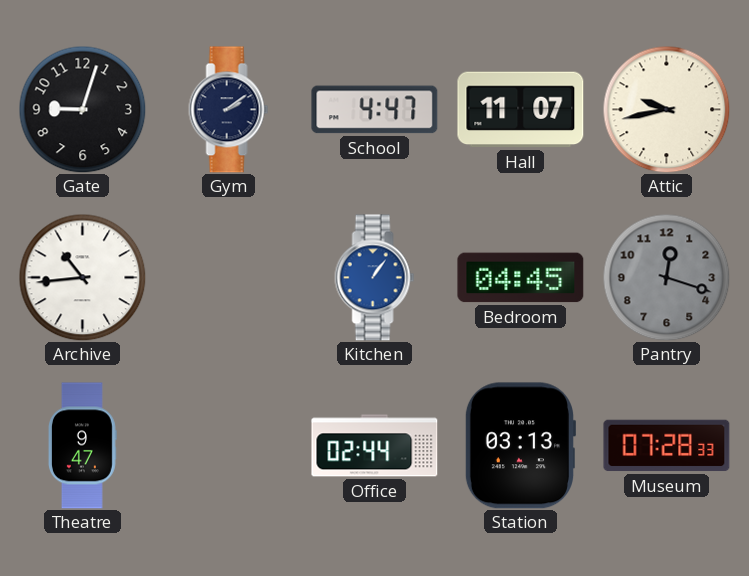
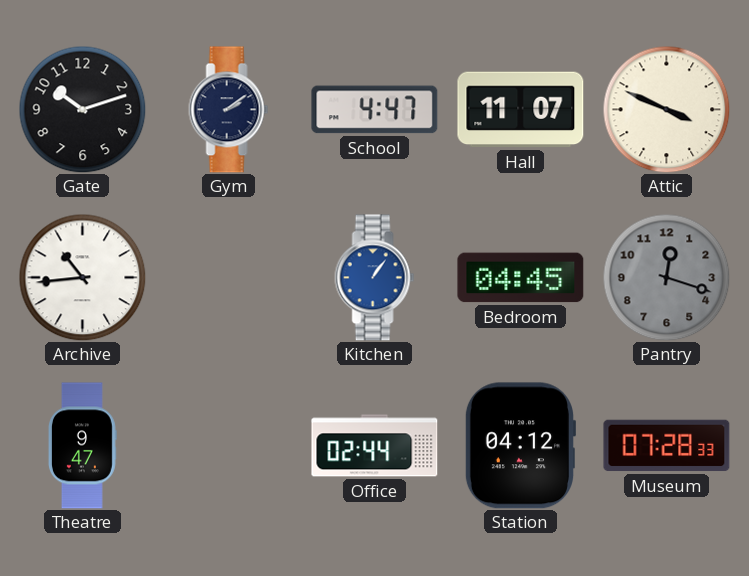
Gate: 9:03 -> 10:12
Attic: 9:43 -> 3:49
Station: 03:13 -> 04:12
